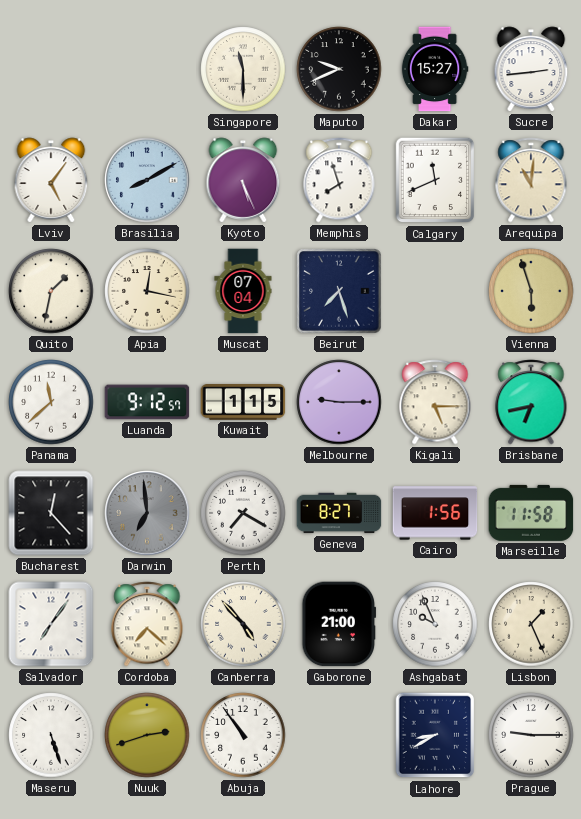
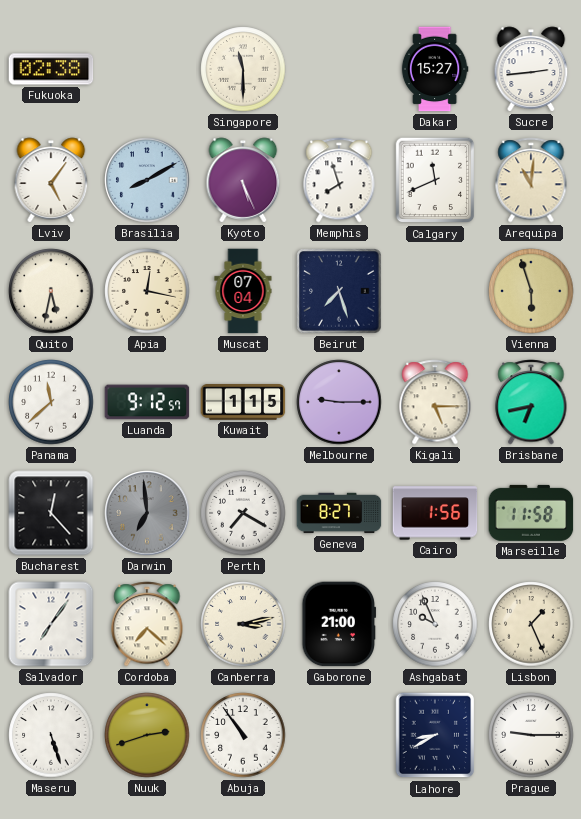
Fukuoka: none -> 02:38
Maputo: 9:41 -> none
Quito: 1:32 -> 5:32
Canberra: 4:53 -> 3:13
